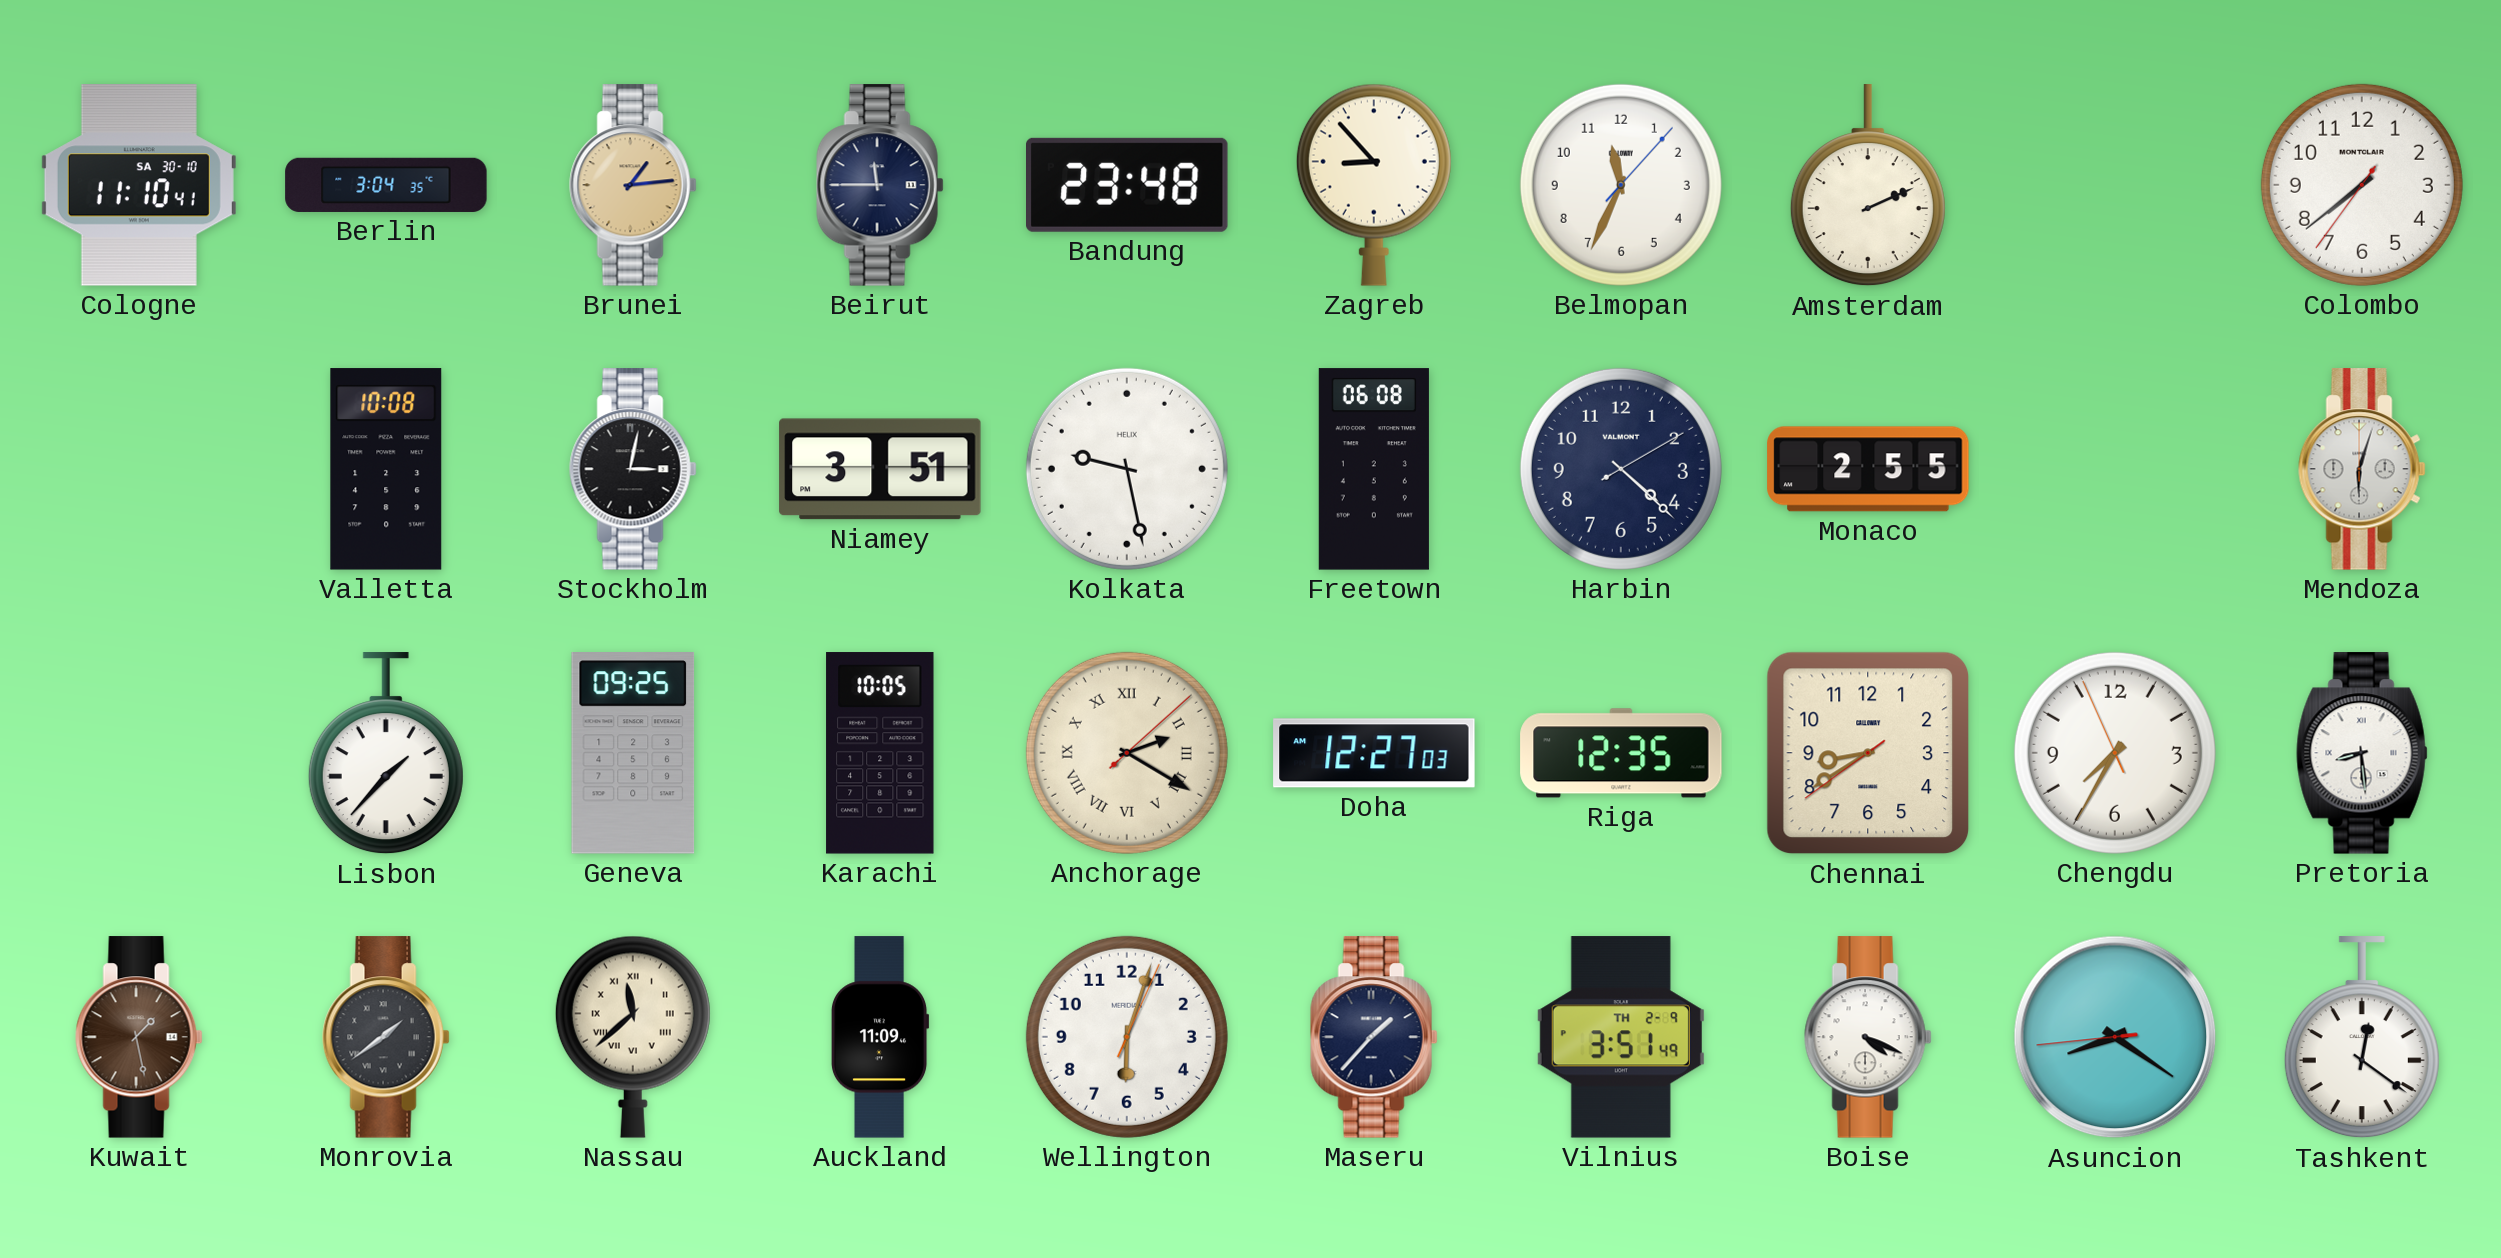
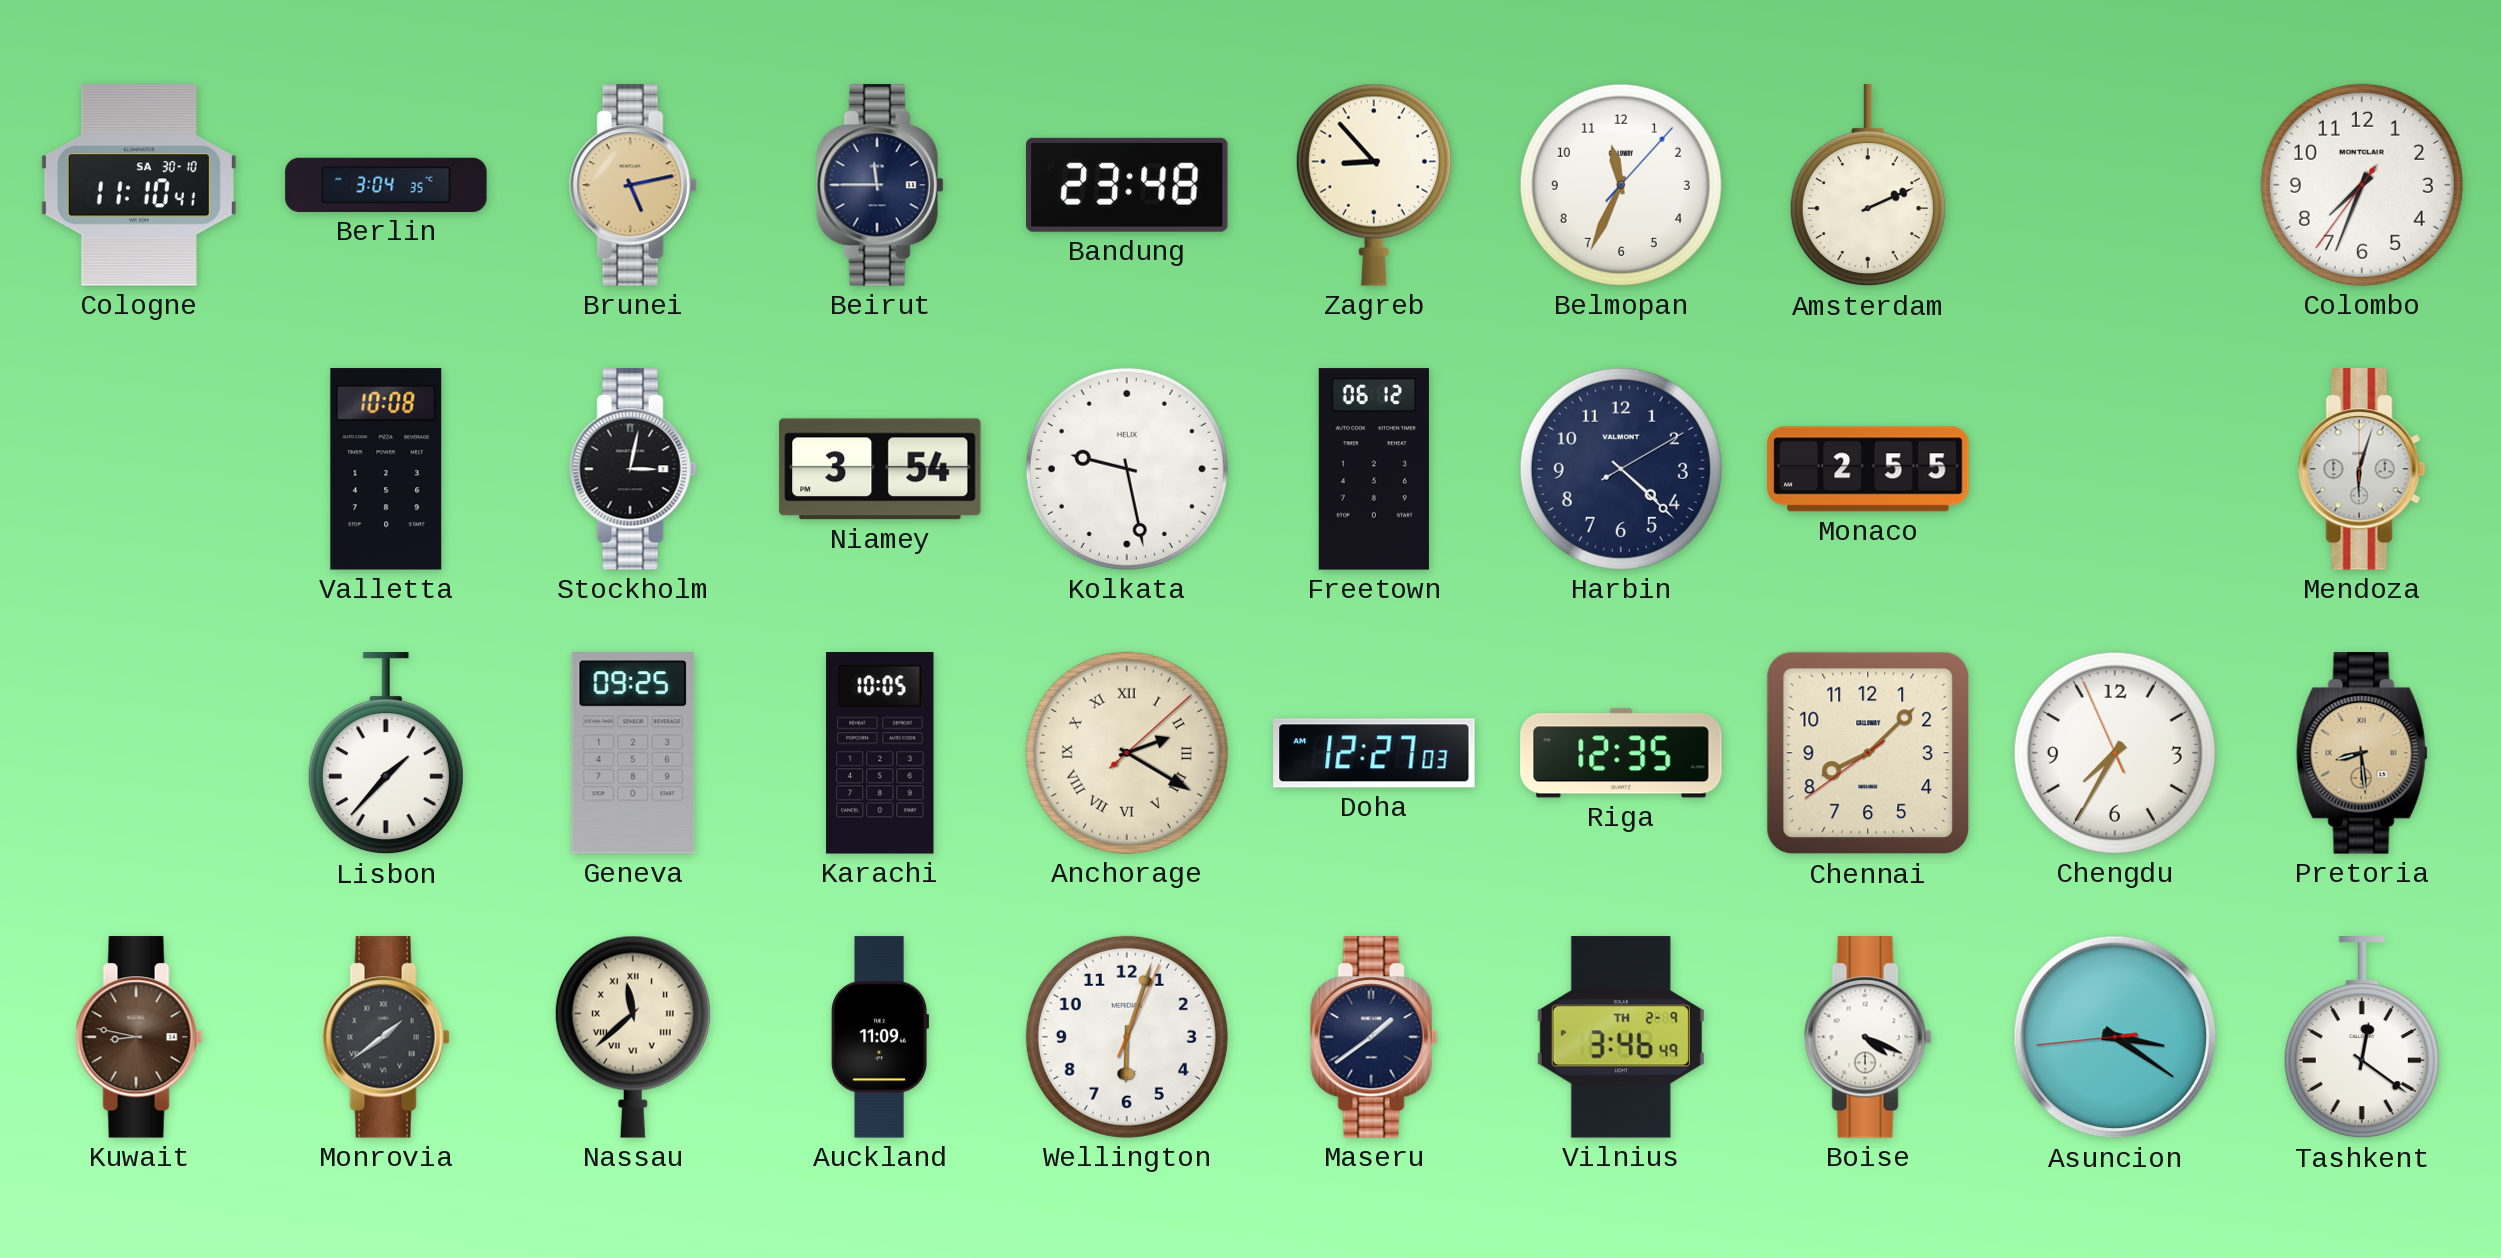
Brunei: 1:14 -> 5:13
Colombo: 7:38 -> 7:33
Niamey: 3:51 -> 3:54
Freetown: 06:08 -> 06:12
Chennai: 8:39 -> 8:07
Pretoria dial: white -> champagne
Kuwait: 1:28 -> 8:47
Maseru: 1:37 -> 1:39
Vilnius: 3:51 -> 3:46
Asuncion: 8:20 -> 3:20
